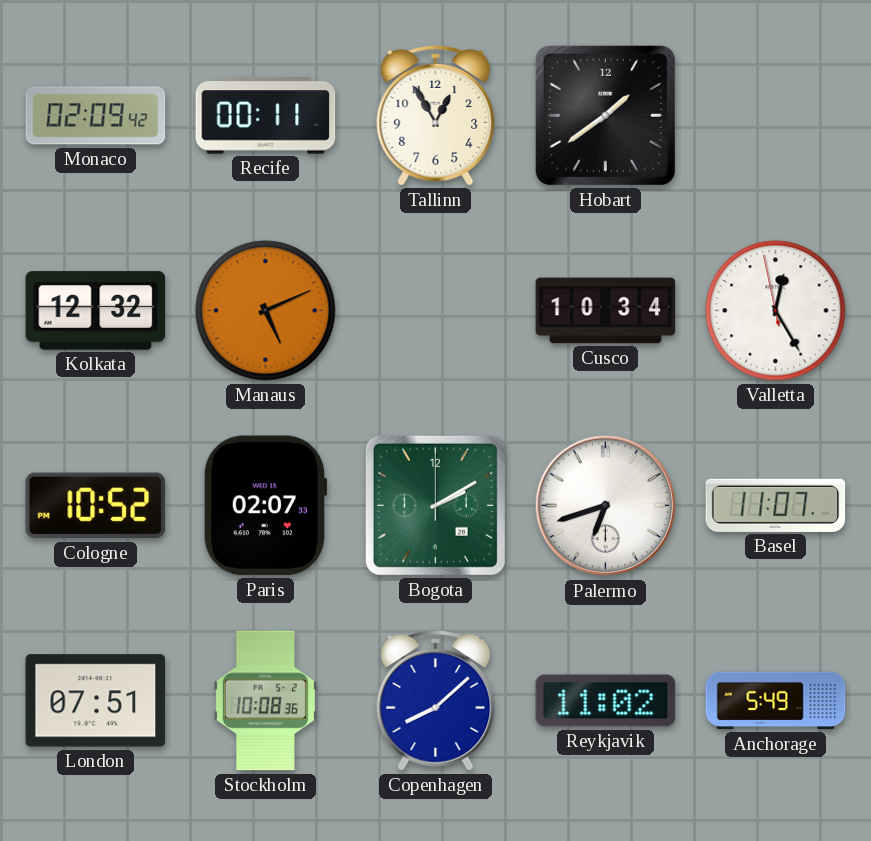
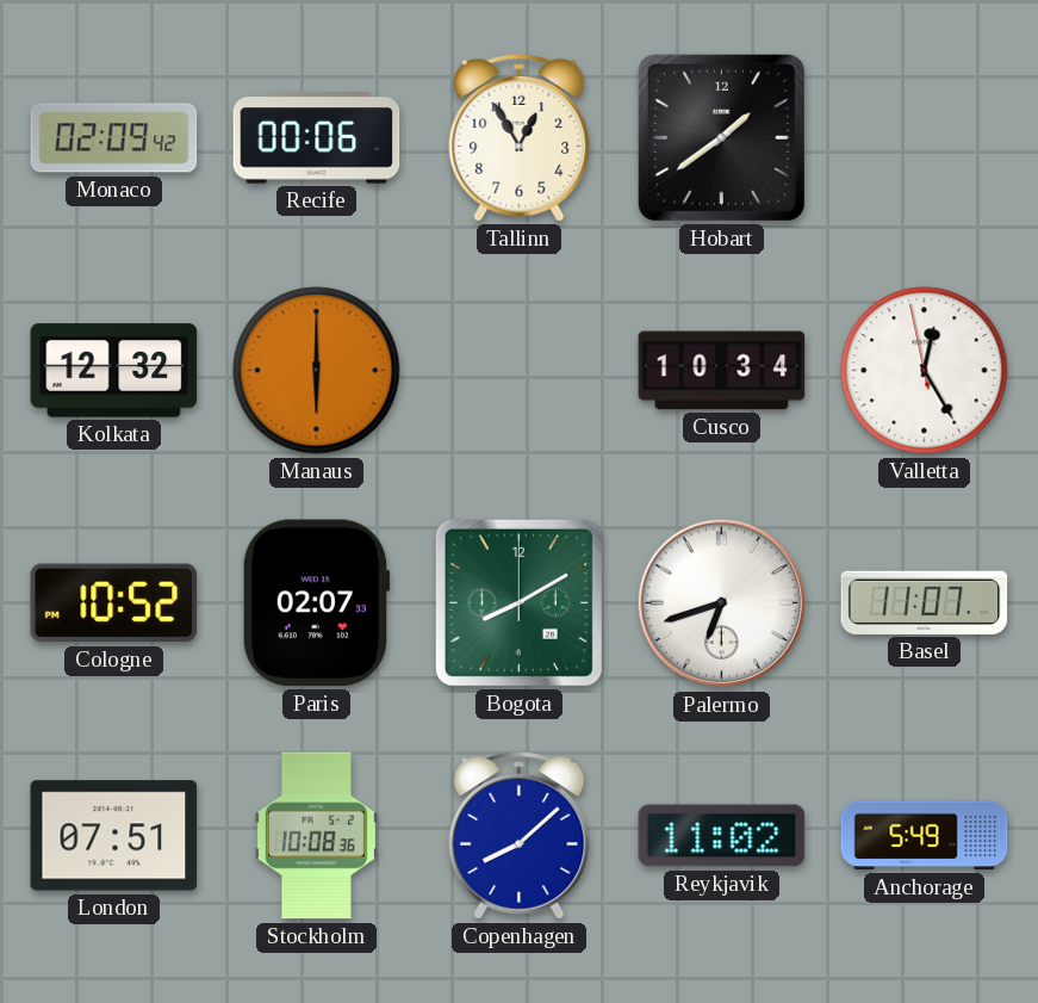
Recife: 00:11 -> 00:06
Manaus: 5:11 -> 6:00
Bogota: 2:10 -> 8:10
